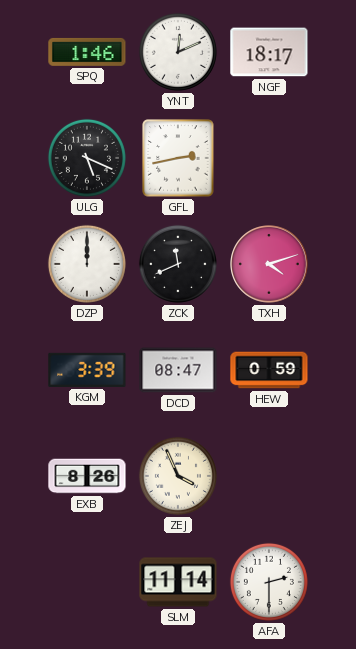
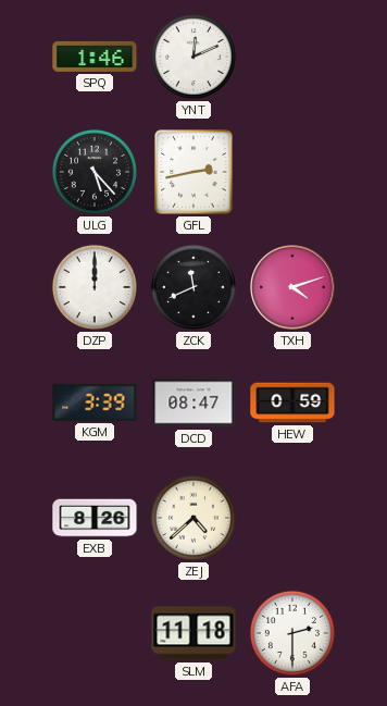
NGF: 18:17 -> none
ULG: 5:19 -> 5:23
ZEJ: 3:56 -> 4:38
SLM: 11:14 -> 11:18
